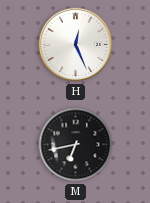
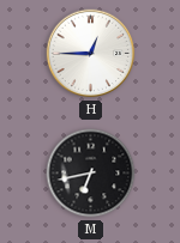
H: 12:26 -> 12:45
